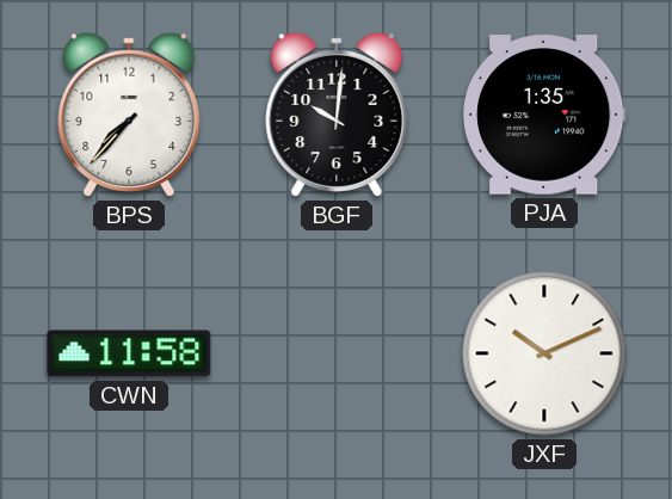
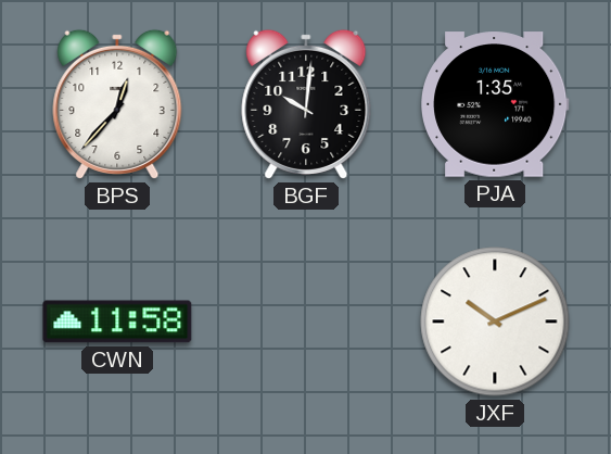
BPS: 7:37 -> 12:37
